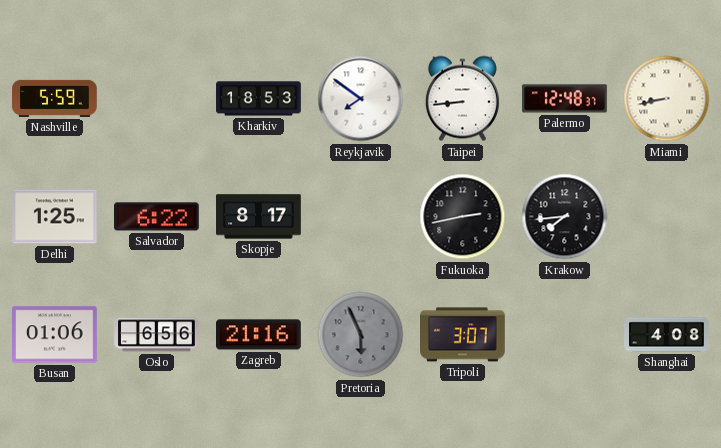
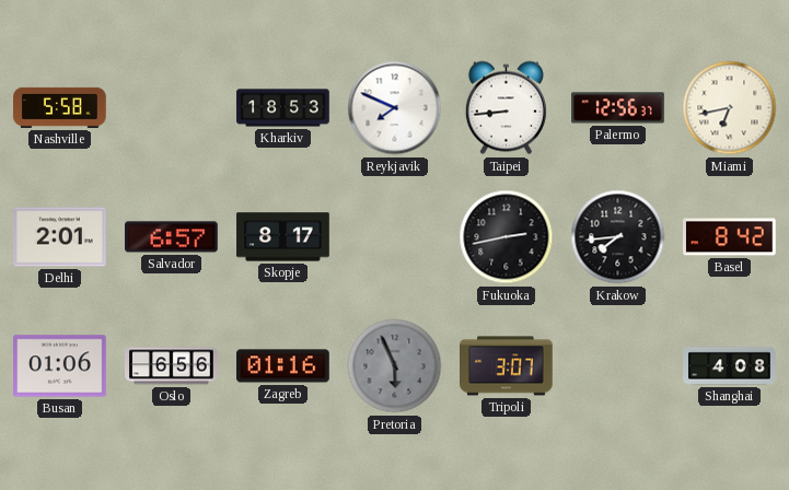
Nashville: 5:59 -> 5:58
Reykjavik: 7:51 -> 7:49
Palermo: 12:48 -> 12:56
Miami: 8:43 -> 6:43
Delhi: 1:25 -> 2:01
Salvador: 6:22 -> 6:57
Basel: none -> 8:42
Zagreb: 21:16 -> 01:16
